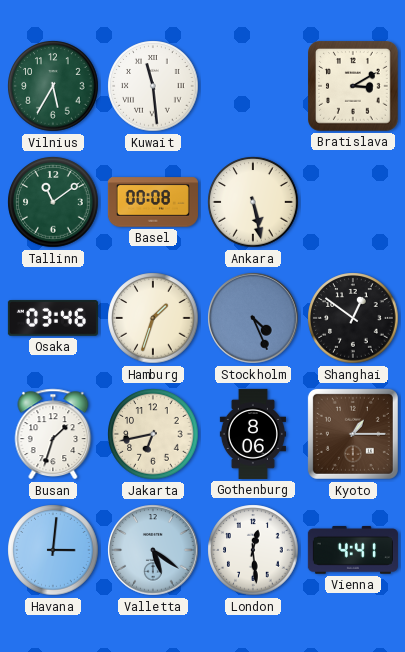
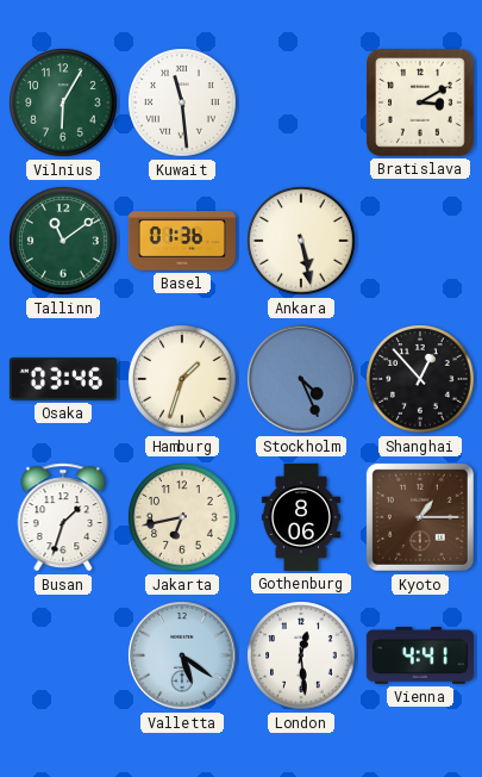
Vilnius: 5:35 -> 6:05
Basel: 00:08 -> 01:36
Shanghai: 12:51 -> 12:53
Havana: 3:01 -> none
